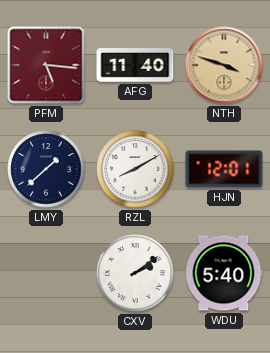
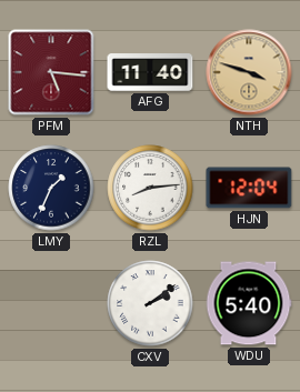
LMY: 1:38 -> 1:34
RZL: 8:10 -> 8:14
HJN: 12:01 -> 12:04
